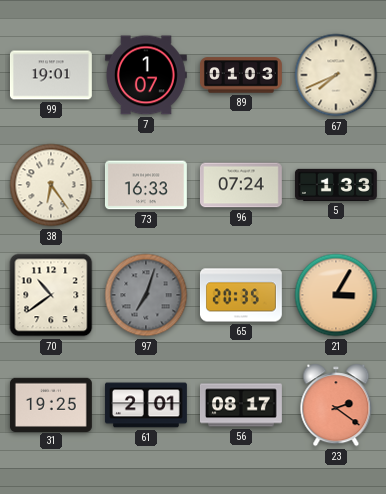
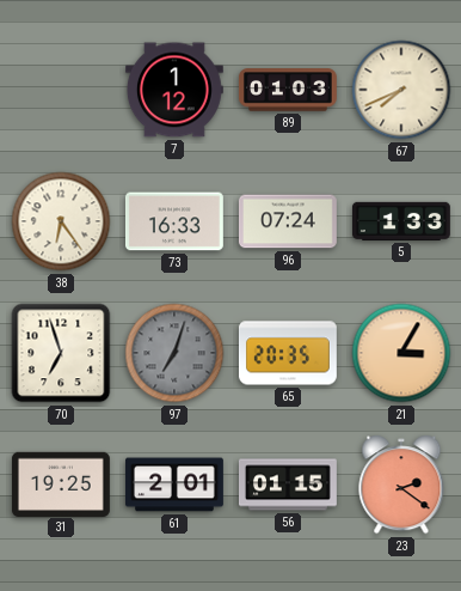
99: 19:01 -> none
7: 1:07 -> 1:12
70: 10:39 -> 6:57
56: 08:17 -> 01:15
